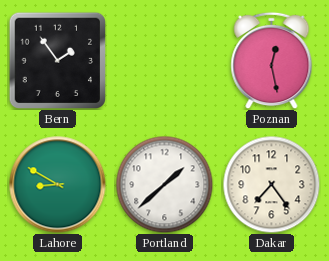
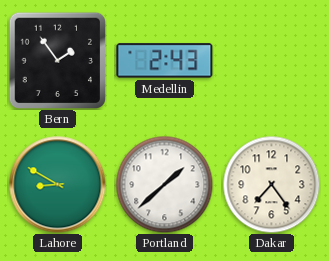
Medellin: none -> 2:43
Poznan: 12:28 -> none
